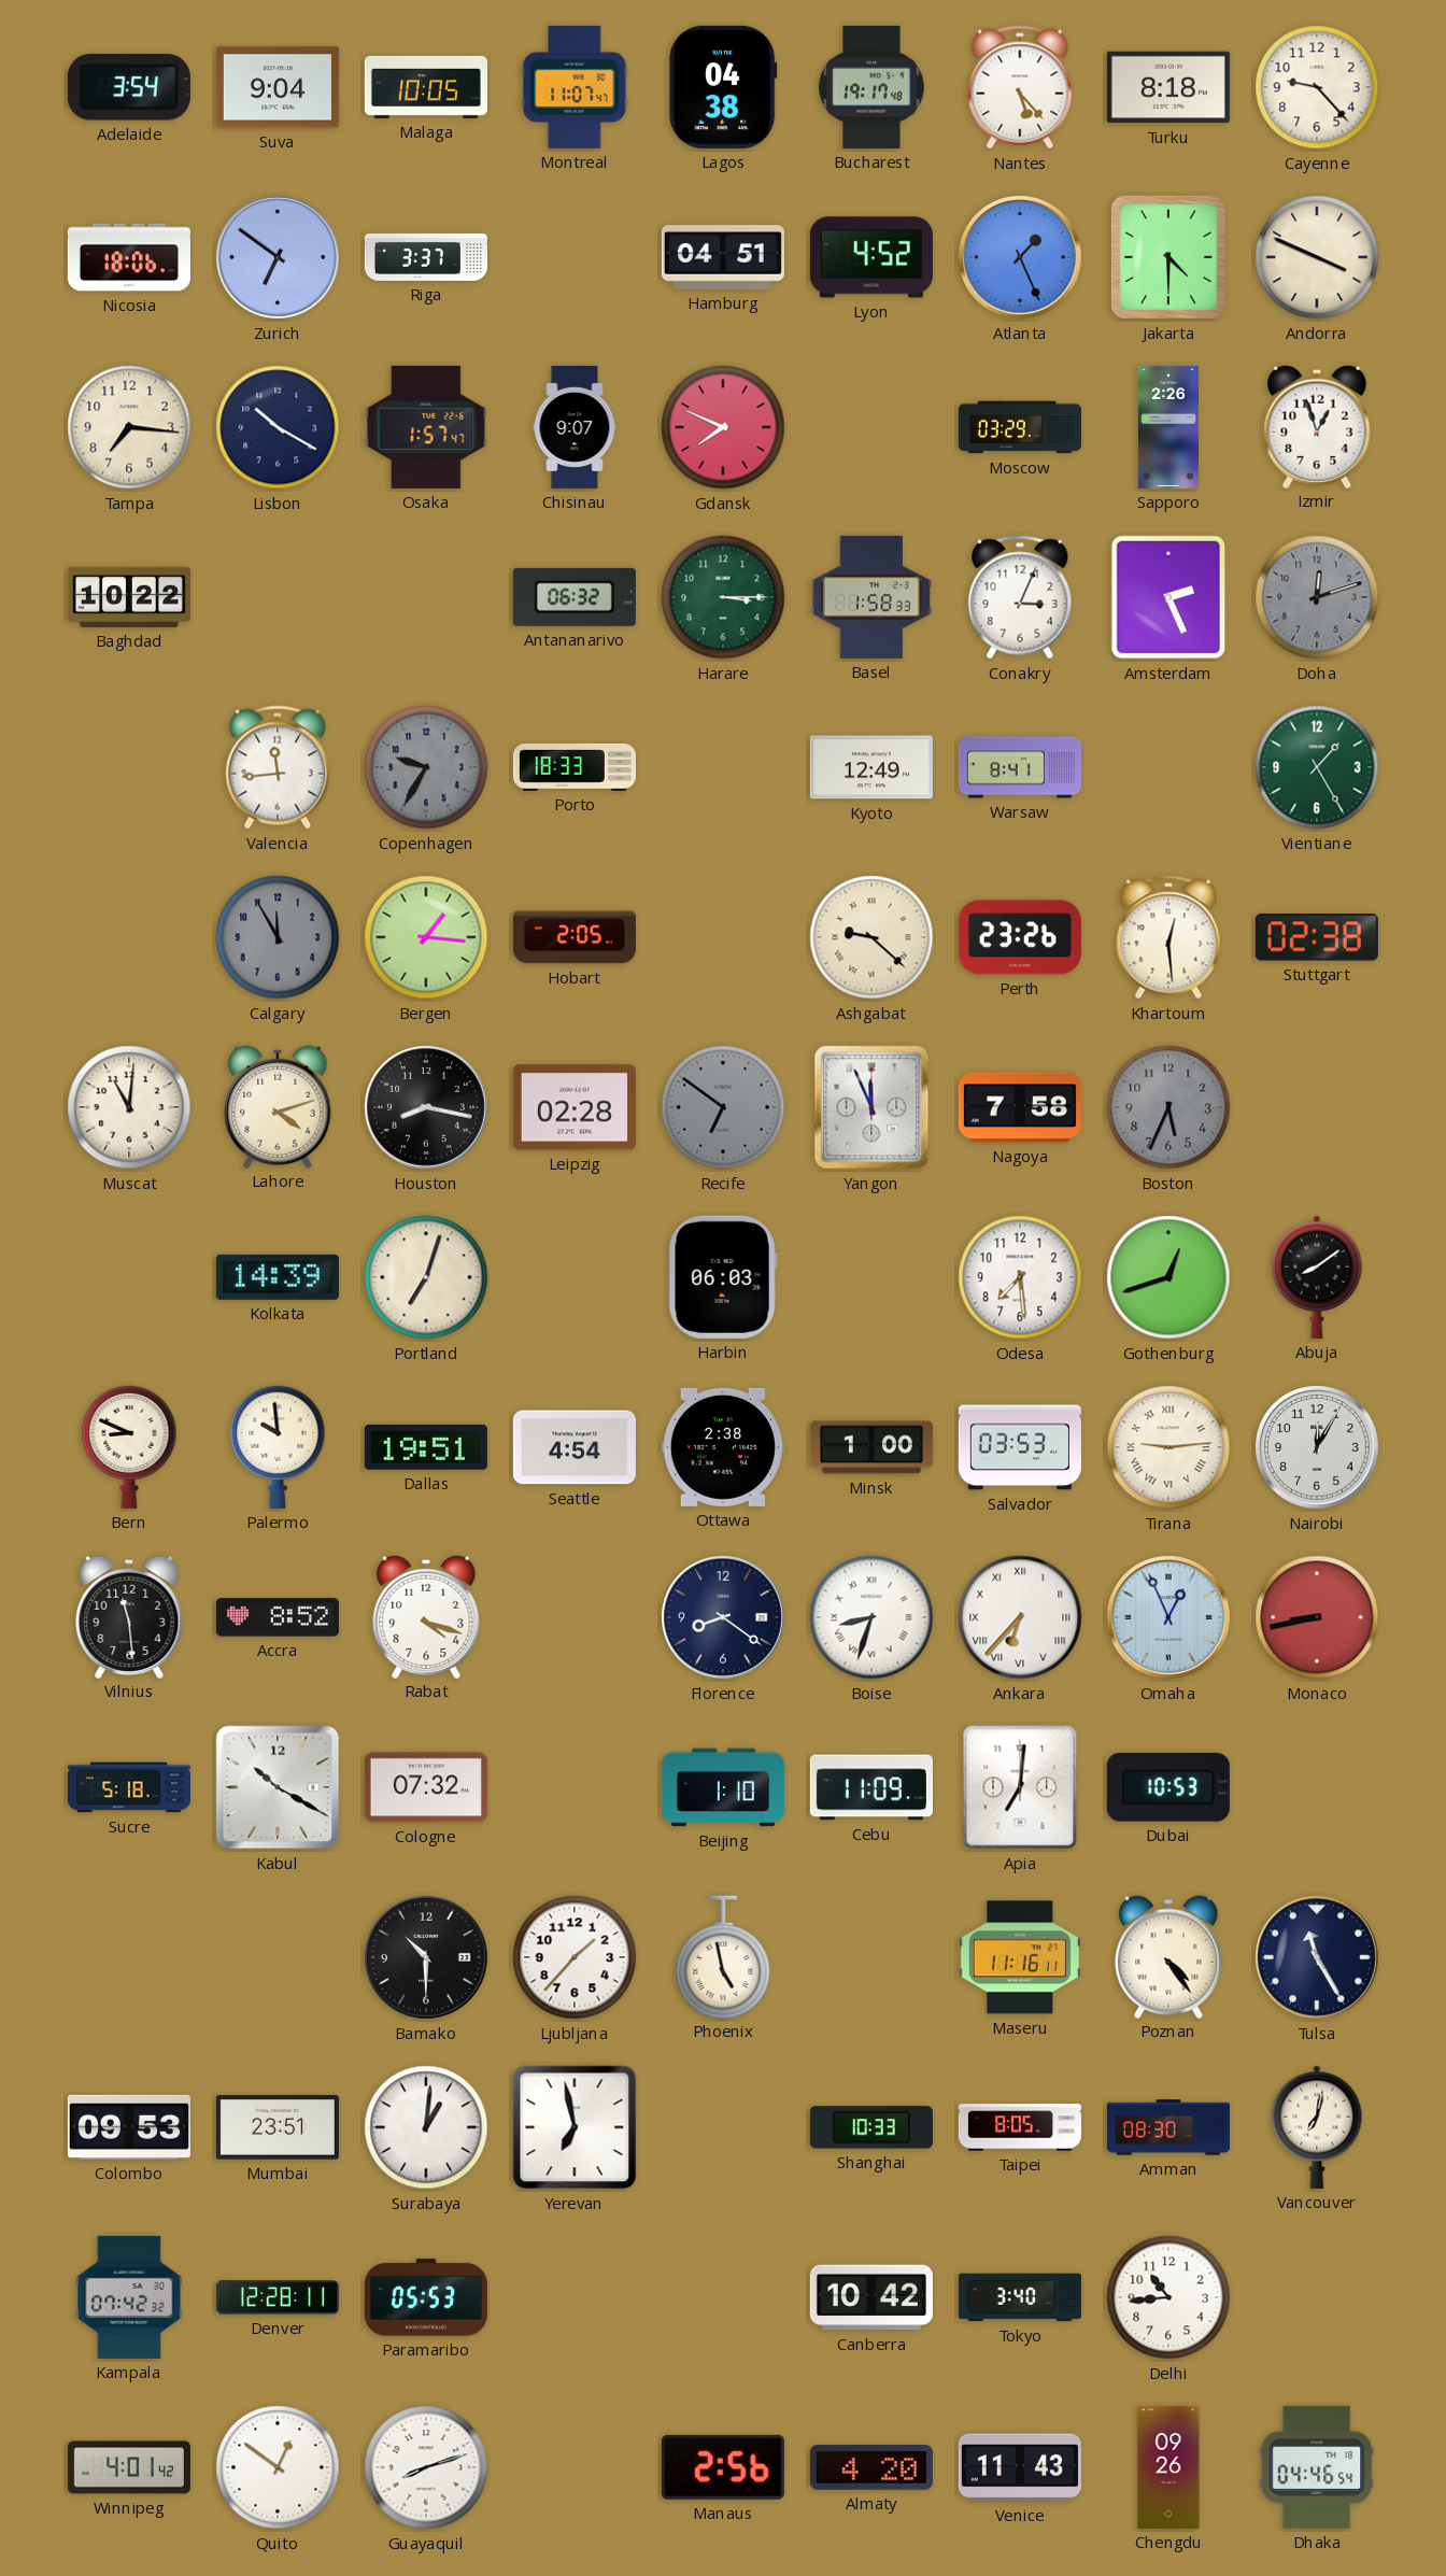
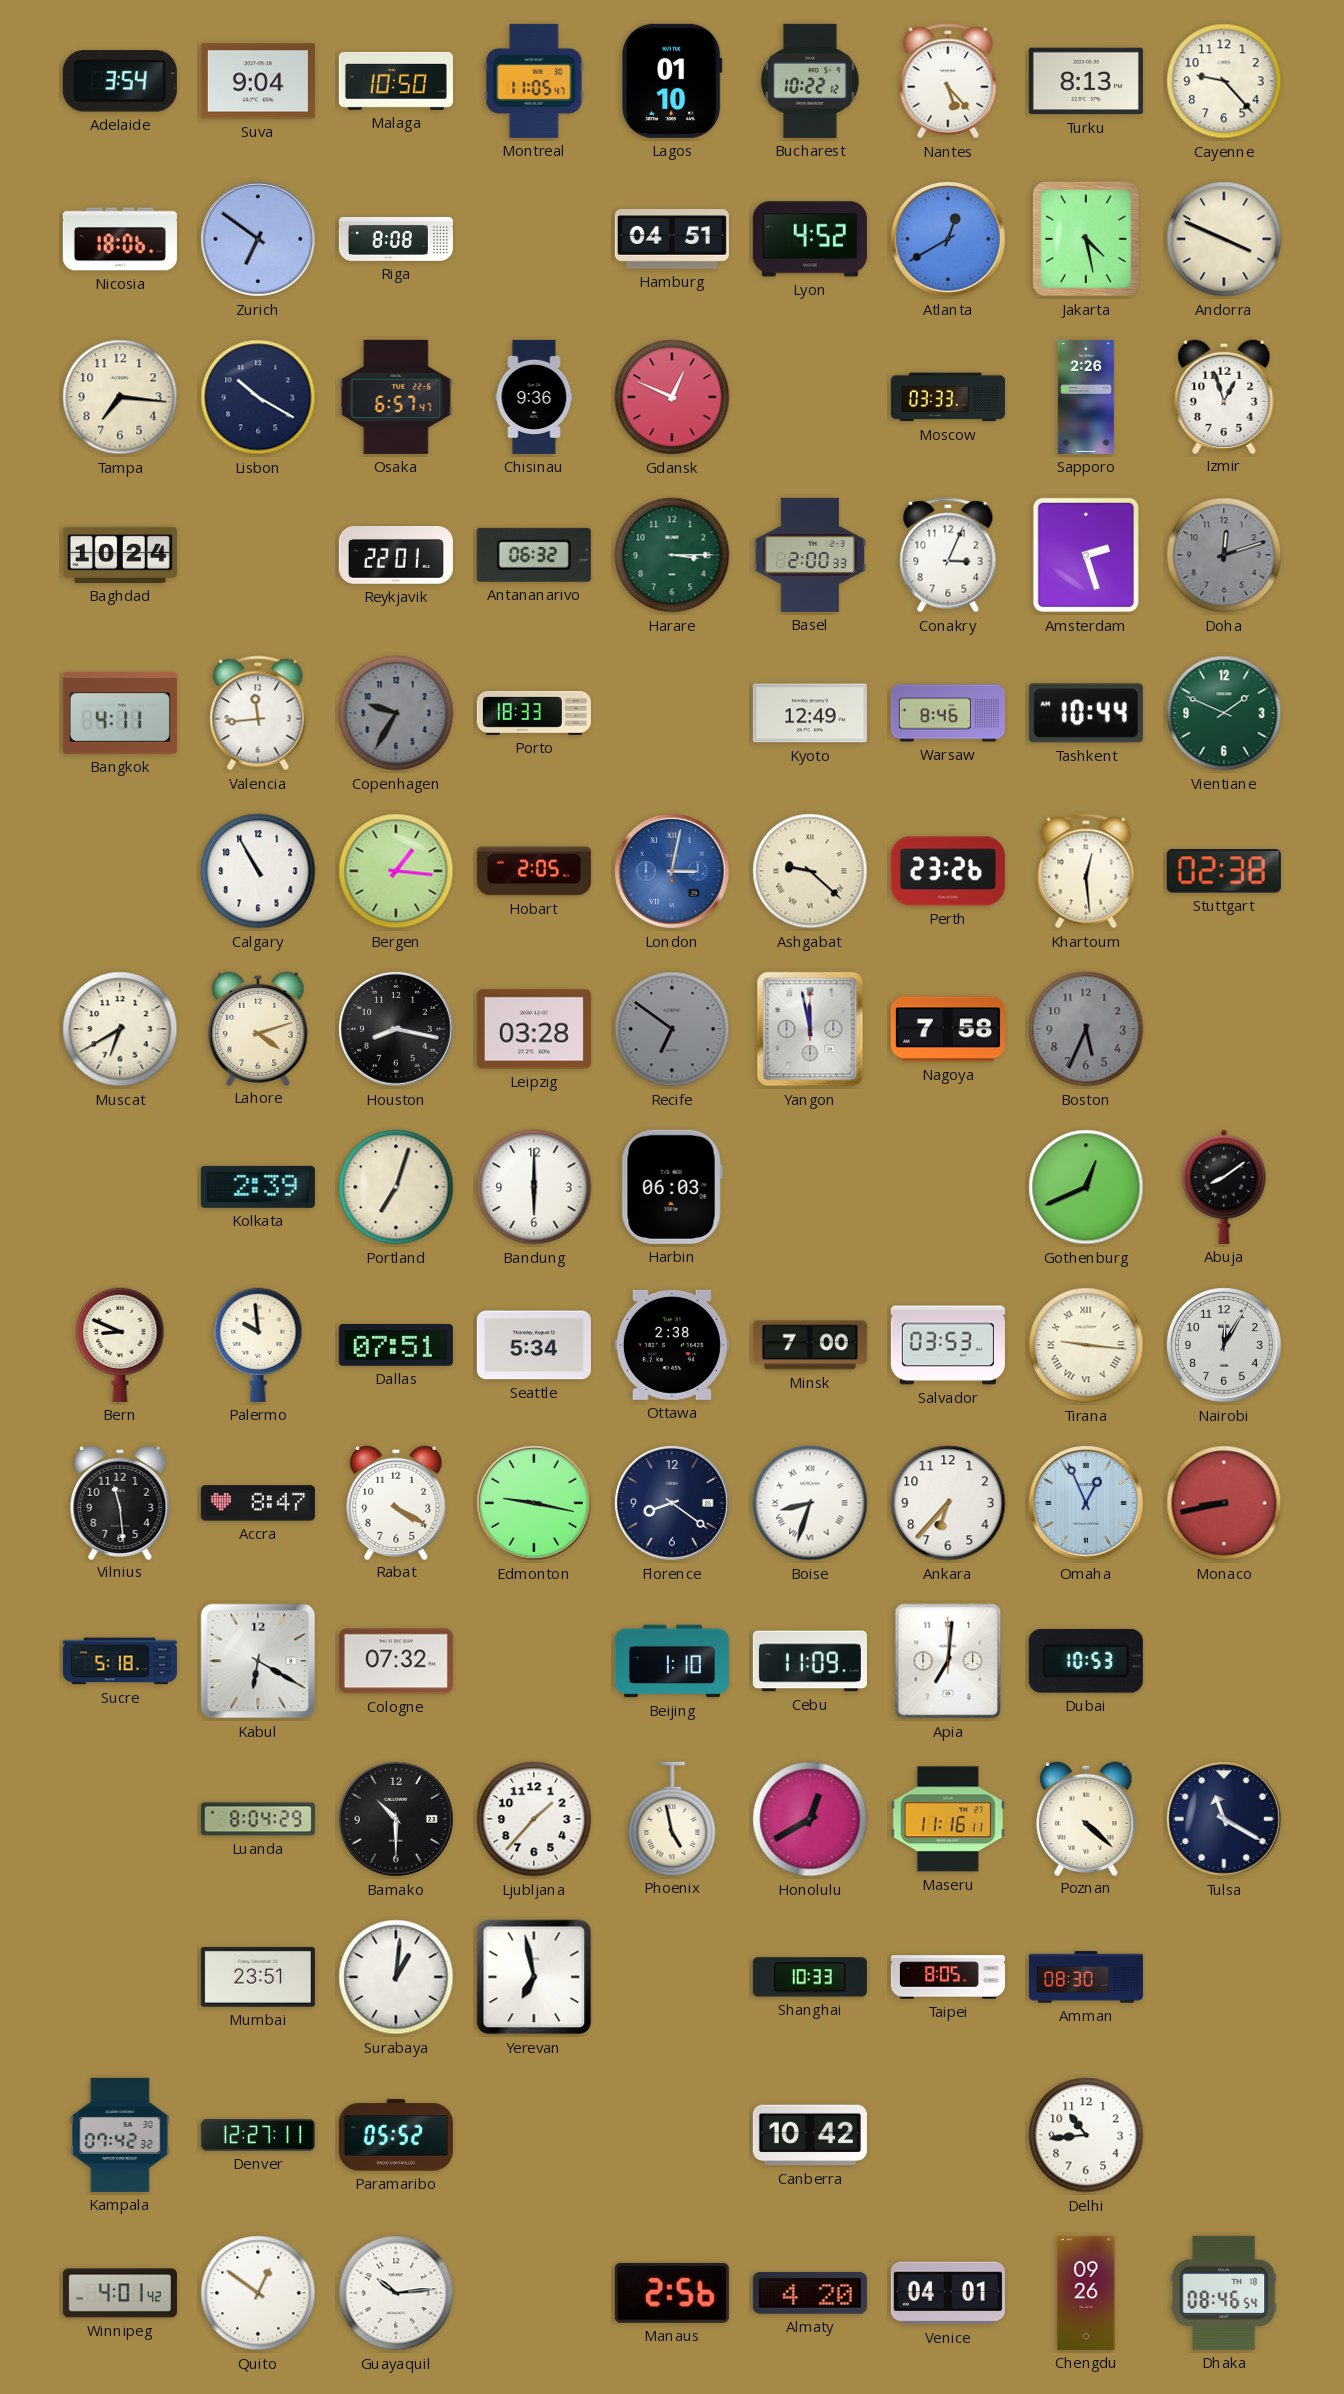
Malaga: 10:05 -> 10:50
Montreal: 11:07 -> 11:05
Lagos: 04:38 -> 01:10
Bucharest: 19:17 -> 10:22
Turku: 8:18 -> 8:13
Riga: 3:37 -> 8:08
Atlanta: 1:26 -> 12:40
Jakarta: 4:30 -> 4:28
Osaka: 1:57 -> 6:57
Chisinau: 9:07 -> 9:36
Gdansk: 7:49 -> 12:49
Moscow: 03:29 -> 03:33
Baghdad: 10:22 -> 10:24
Reykjavik: none -> 22:01
Basel: 1:58 -> 2:00
Amsterdam: 2:26 -> 2:27
Bangkok: none -> 4:11
Warsaw: 8:41 -> 8:46
Tashkent: none -> 10:44
Vientiane: 1:25 -> 1:49
Calgary: 11:55 -> 10:55
Calgary dial: grey -> white
London: none -> 3:02
Muscat: 11:01 -> 6:40
Leipzig: 02:28 -> 03:28
Yangon: 11:56 -> 11:58
Kolkata: 14:39 -> 2:39
Bandung: none -> 6:00
Odesa: 7:29 -> none
Gothenburg: 12:42 -> 12:41
Dallas: 19:51 -> 07:51
Seattle: 4:54 -> 5:34
Minsk: 1:00 -> 7:00
Tirana: 9:14 -> 9:16
Accra: 8:52 -> 8:47
Rabat: 4:18 -> 4:20
Edmonton: none -> 9:17
Ankara numerals: Roman -> Arabic
Kabul: 10:20 -> 6:20
Luanda: none -> 8:04
Honolulu: none -> 12:40
Poznan: 4:24 -> 4:22
Tulsa: 11:25 -> 11:20
Colombo: 09:53 -> none
Vancouver: 7:02 -> none
Denver: 12:28 -> 12:27
Paramaribo: 05:53 -> 05:52
Tokyo: 3:40 -> none
Guayaquil: 8:12 -> 10:14
Venice: 11:43 -> 04:01
Dhaka: 04:46 -> 08:46
